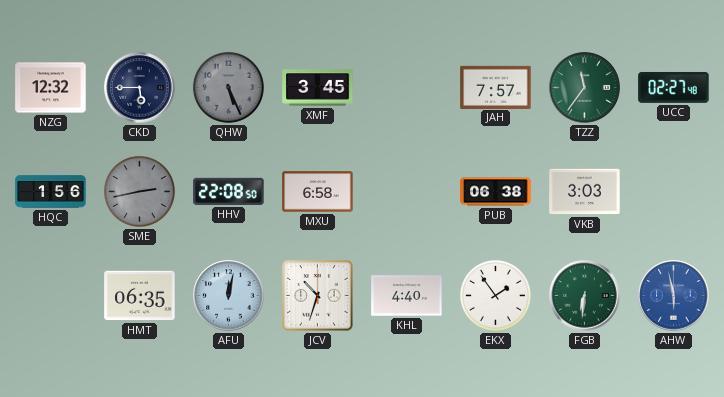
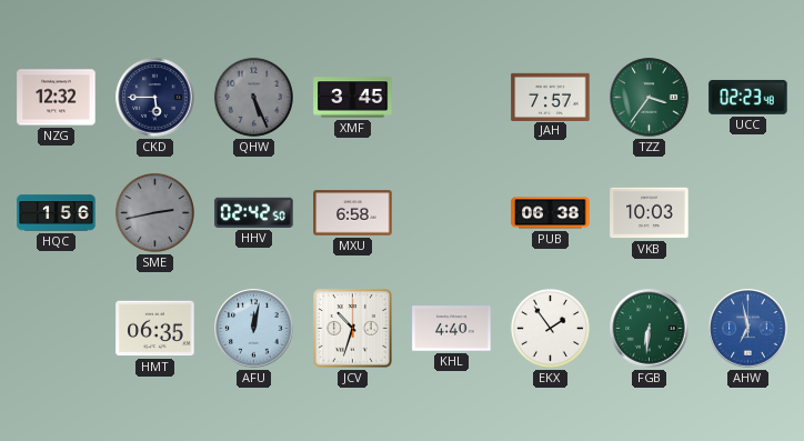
TZZ: 11:36 -> 3:36
UCC: 02:27 -> 02:23
HHV: 22:08 -> 02:42
VKB: 3:03 -> 10:03
AHW: 5:58 -> 6:58
